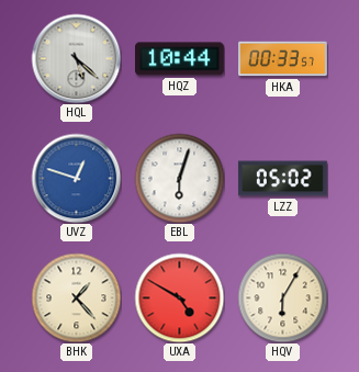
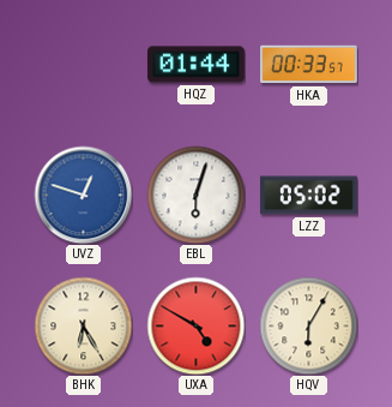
HQL: 5:22 -> none
HQZ: 10:44 -> 01:44
BHK: 1:23 -> 6:25
